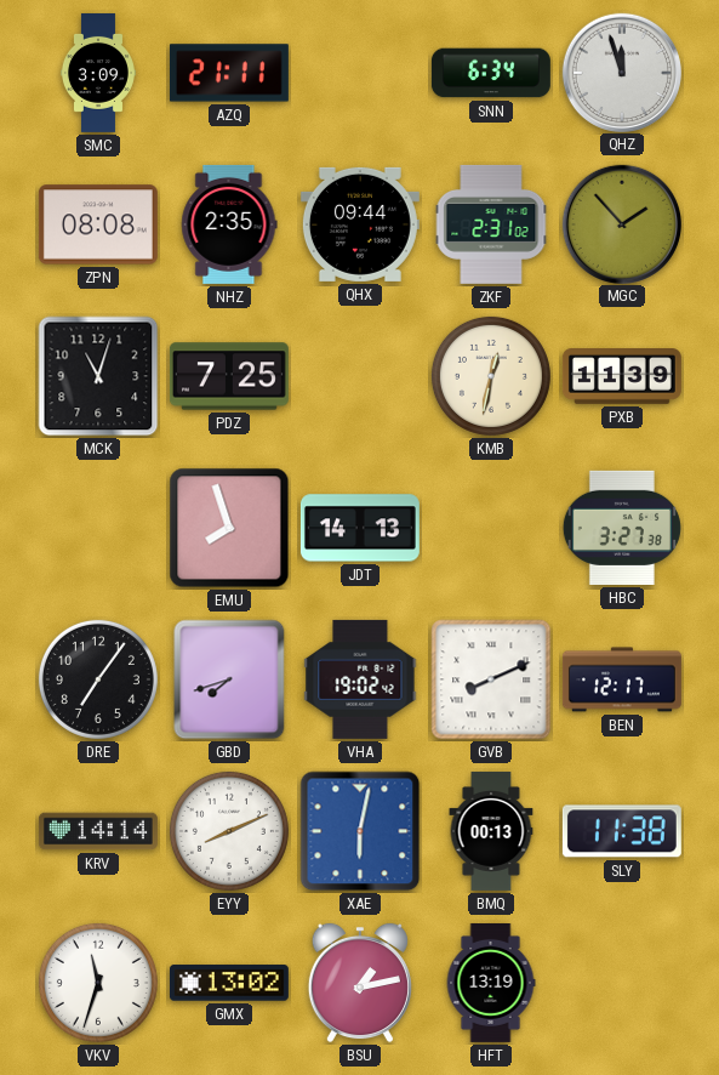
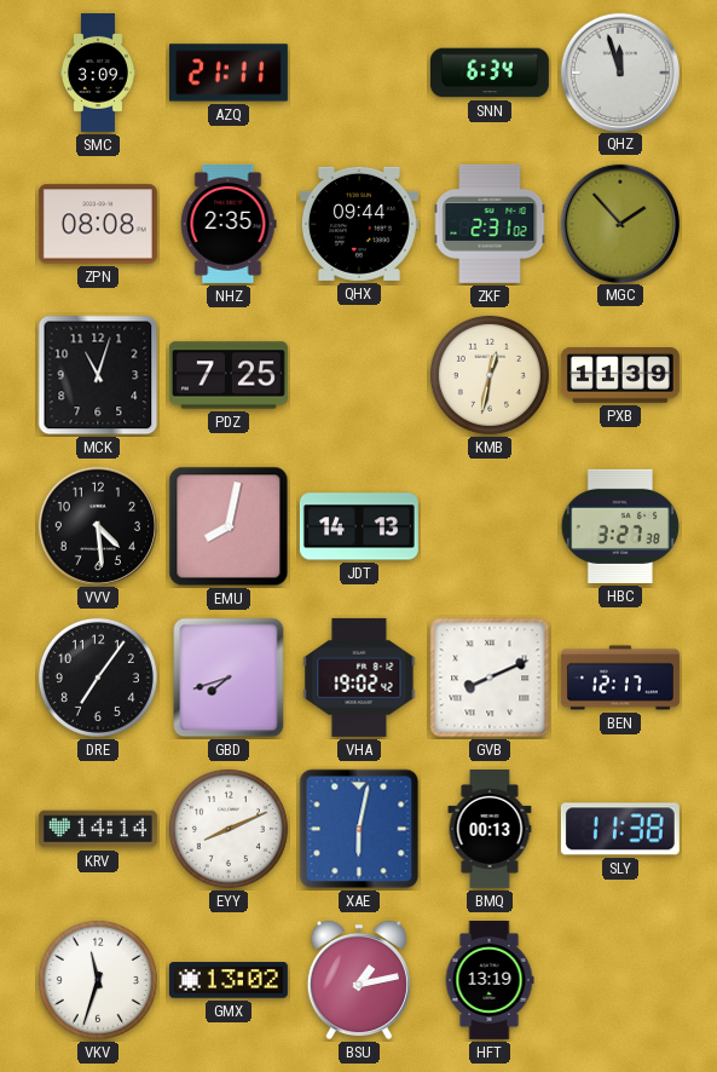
VVV: none -> 4:29
EMU: 7:57 -> 8:02
